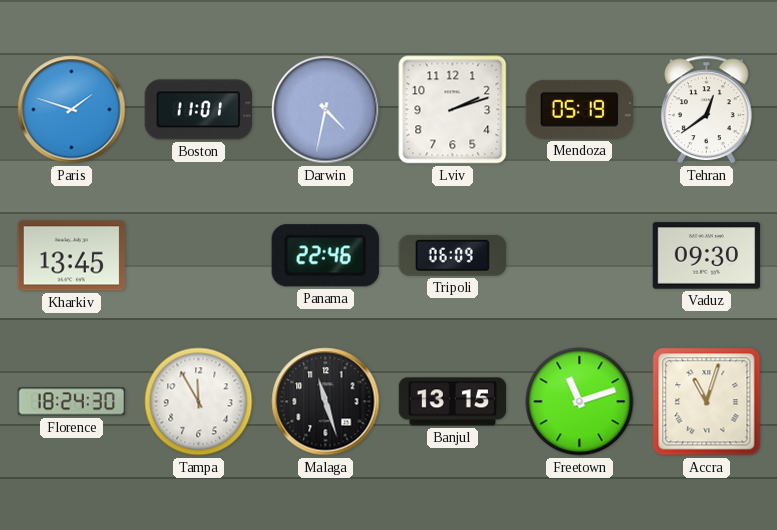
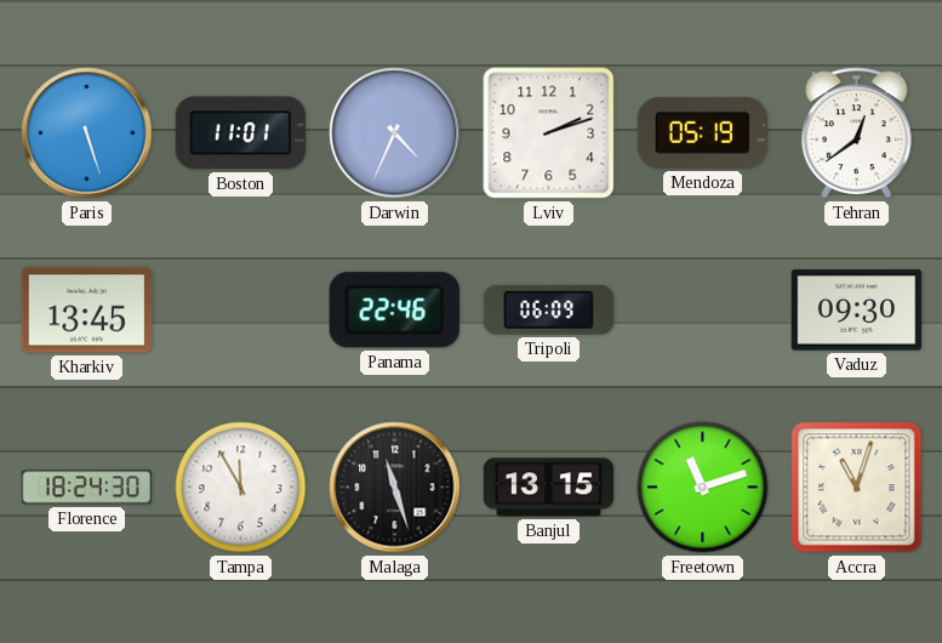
Paris: 1:48 -> 5:27
Darwin: 4:32 -> 4:34
